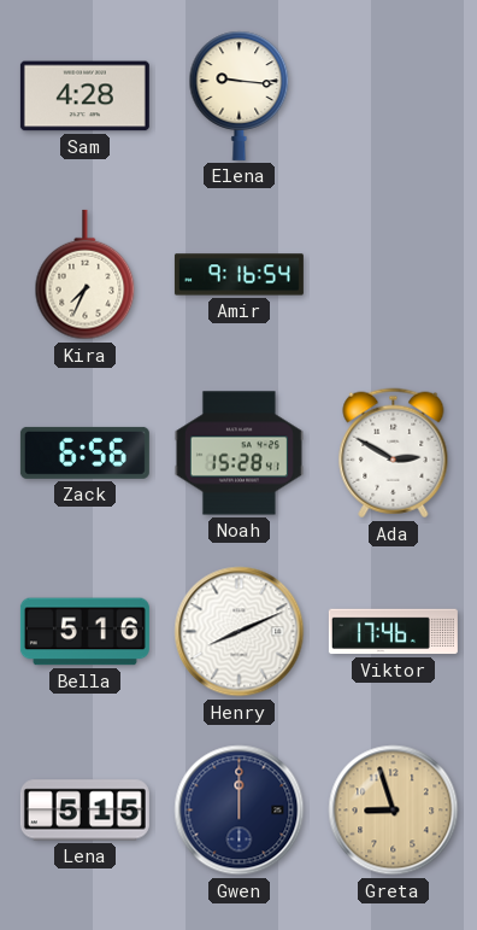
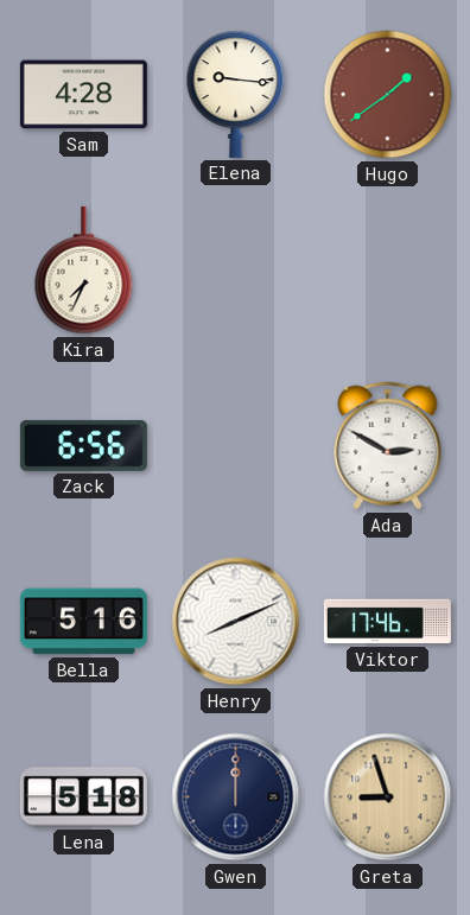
Hugo: none -> 1:39
Amir: 9:16 -> none
Noah: 15:28 -> none
Lena: 5:15 -> 5:18
